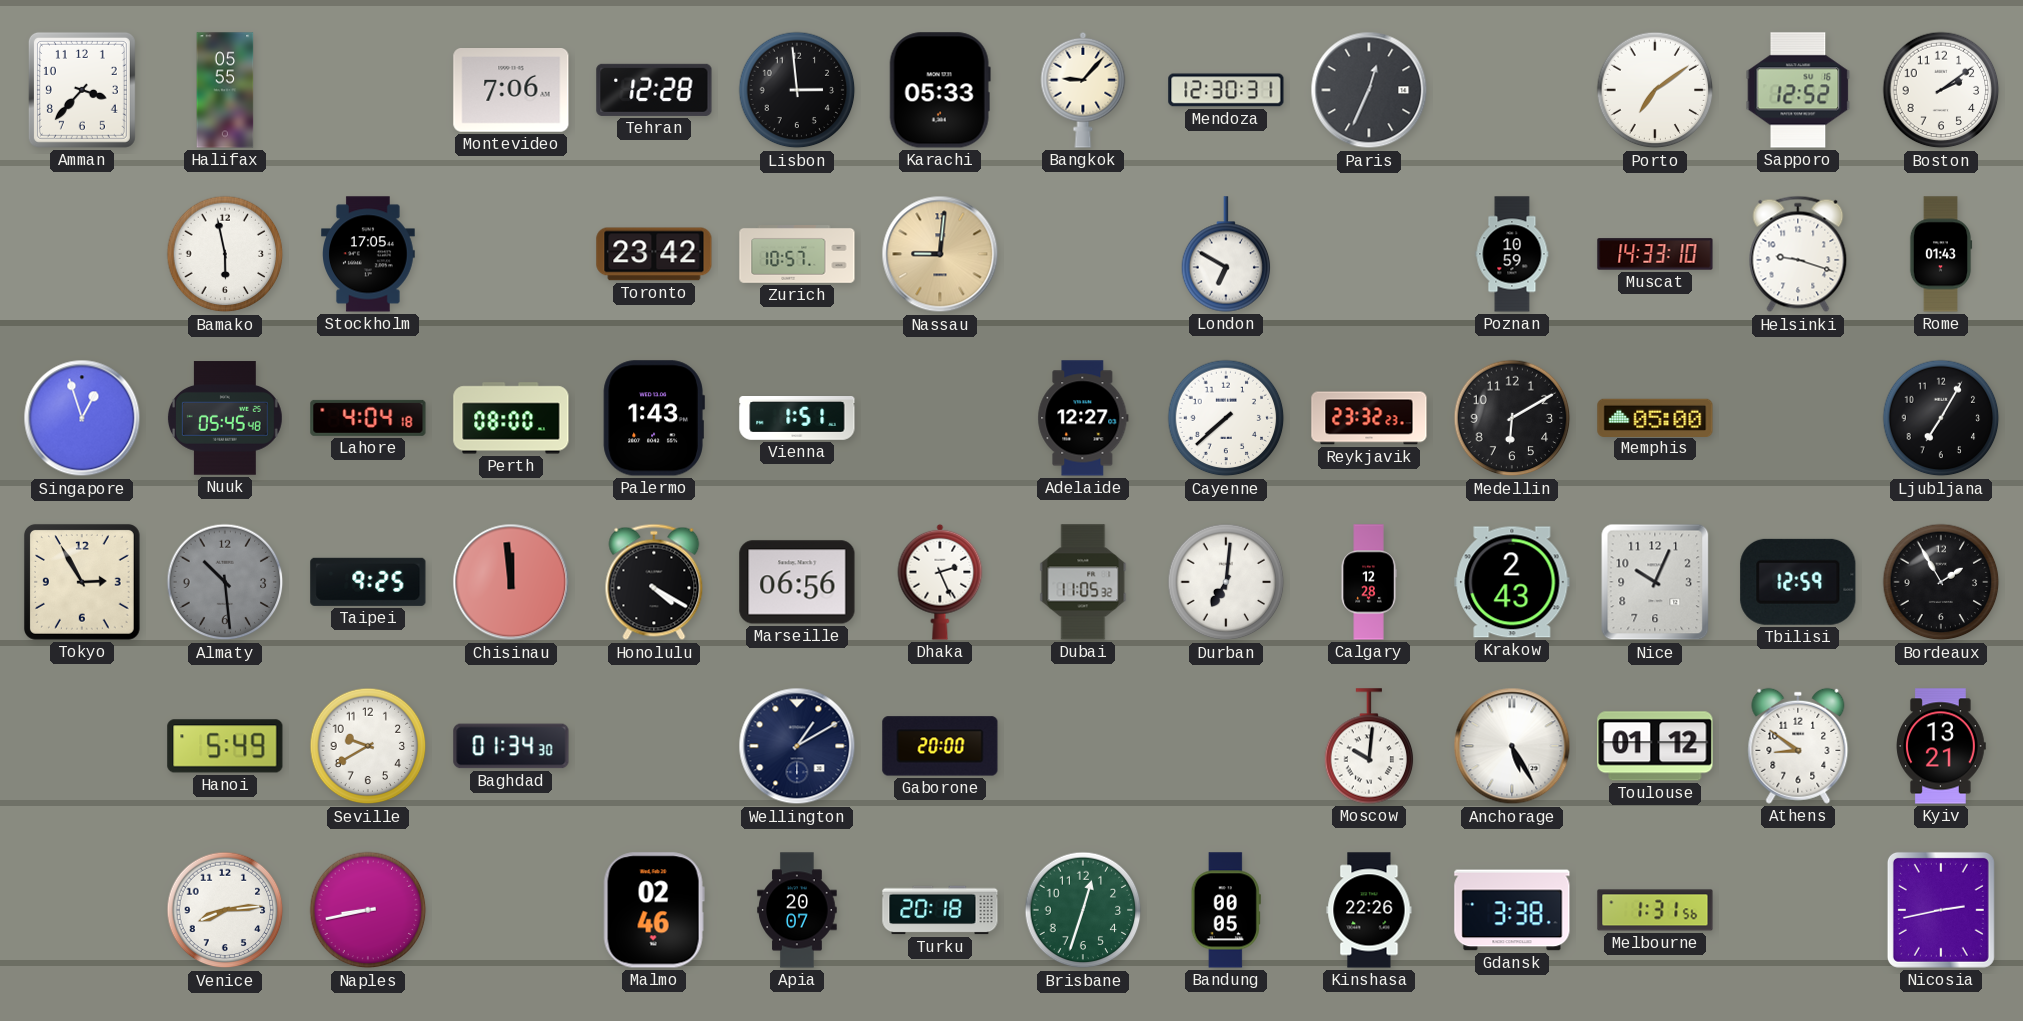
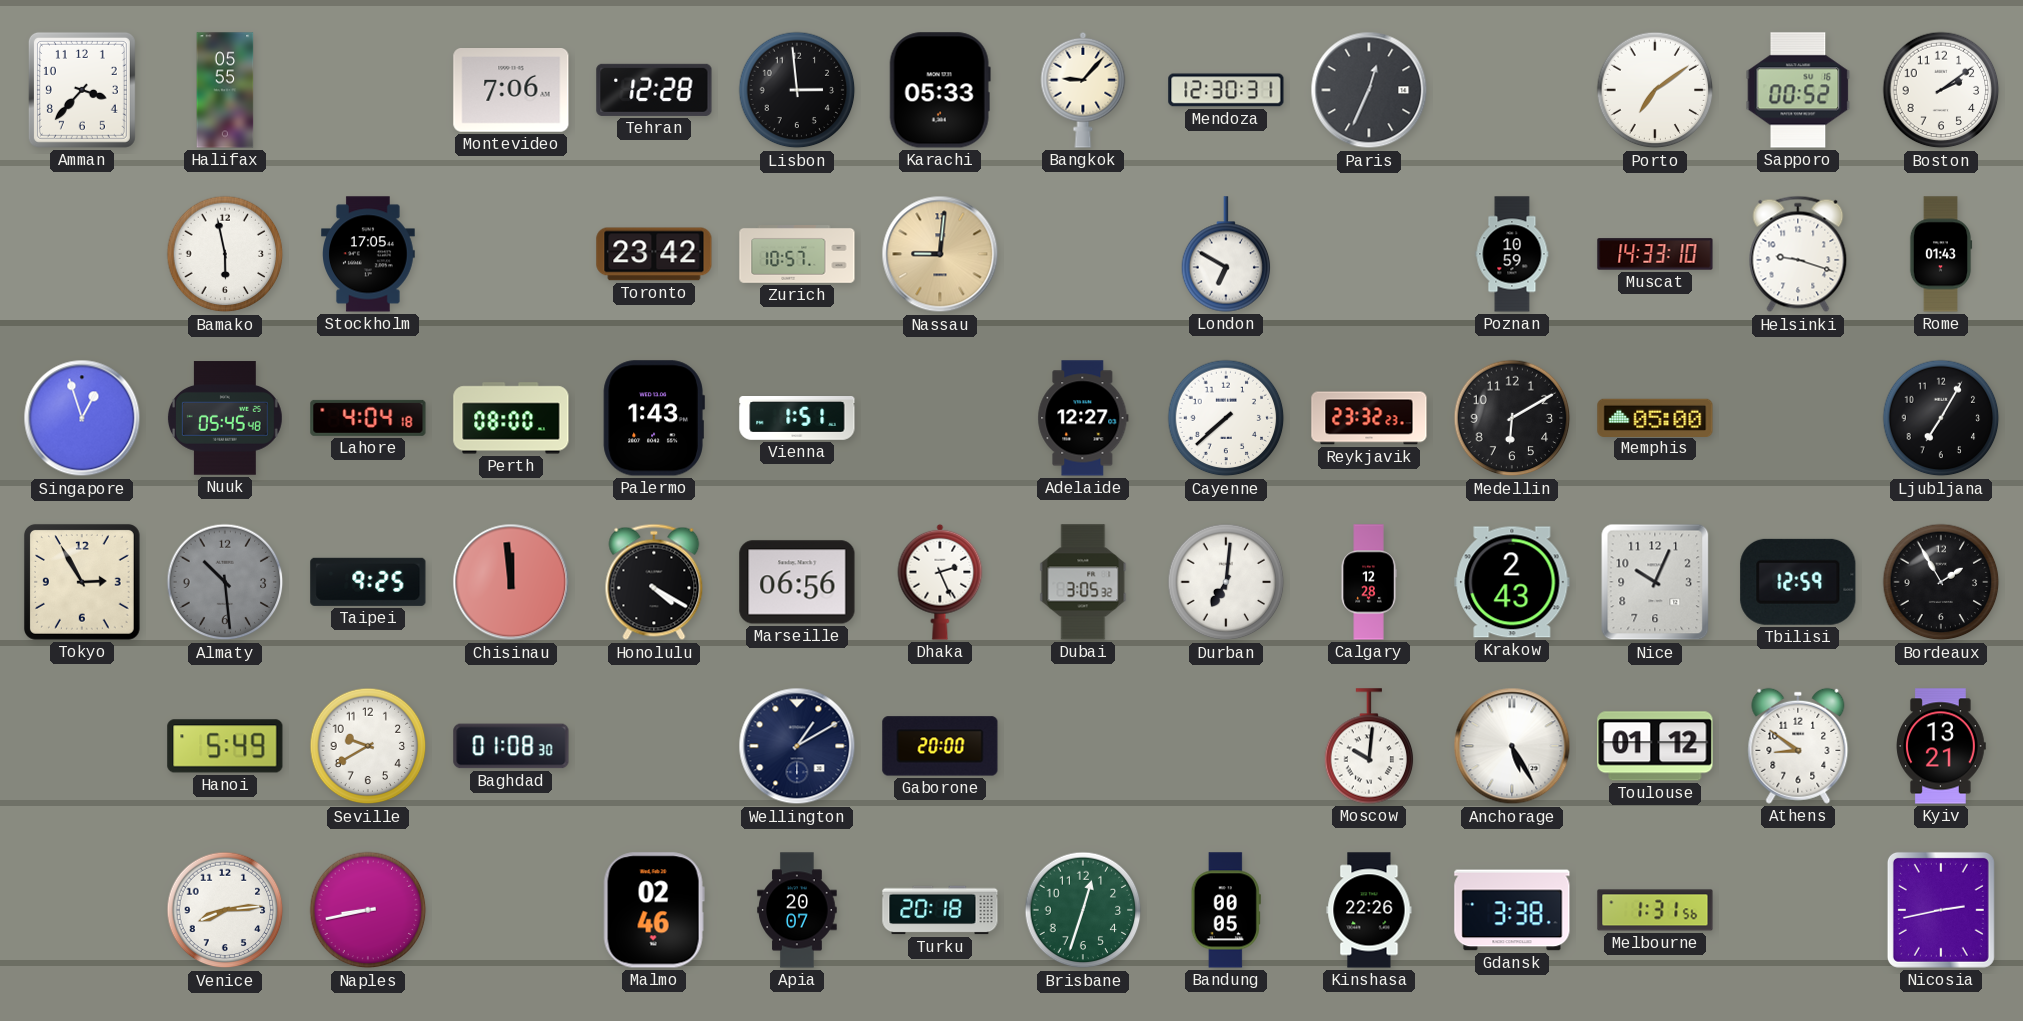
Sapporo: 12:52 -> 00:52
Dubai: 11:05 -> 3:05
Baghdad: 01:34 -> 01:08
